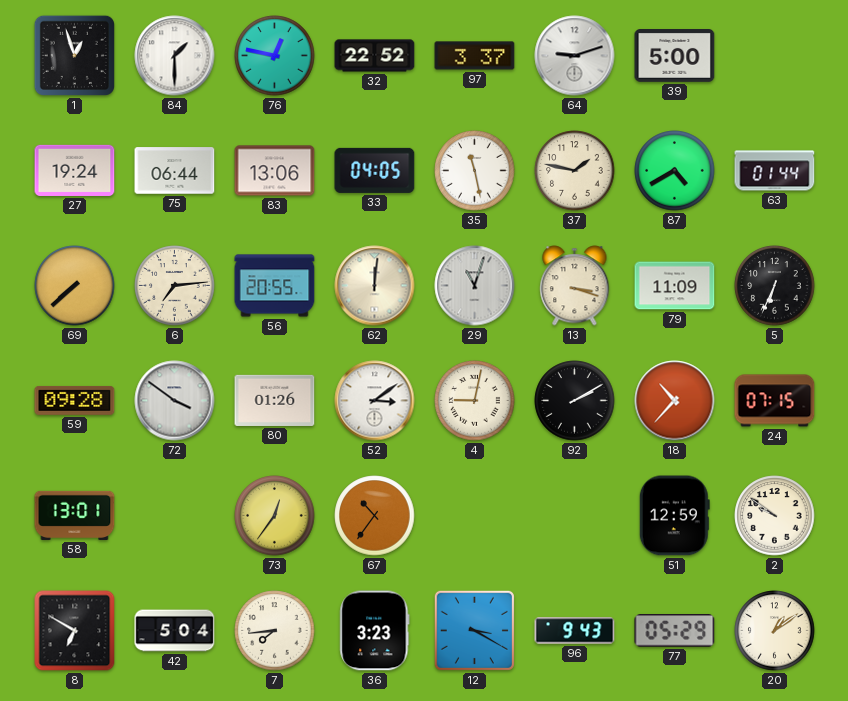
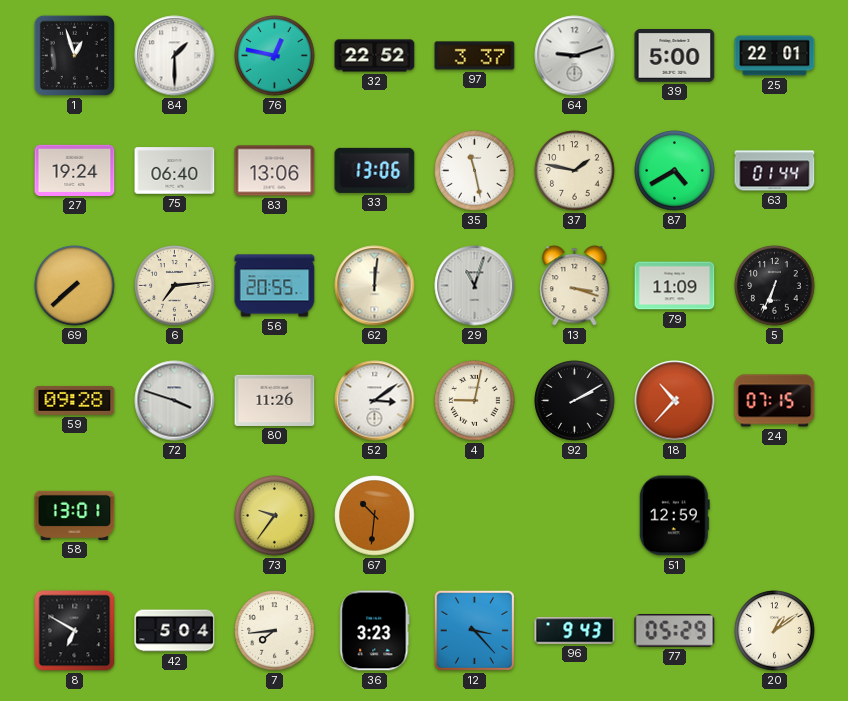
25: none -> 22:01
75: 06:44 -> 06:40
33: 04:05 -> 13:06
72: 3:51 -> 3:48
80: 01:26 -> 11:26
73: 12:36 -> 9:36
67: 10:36 -> 10:31
2: 9:51 -> none
12: 3:20 -> 3:23
